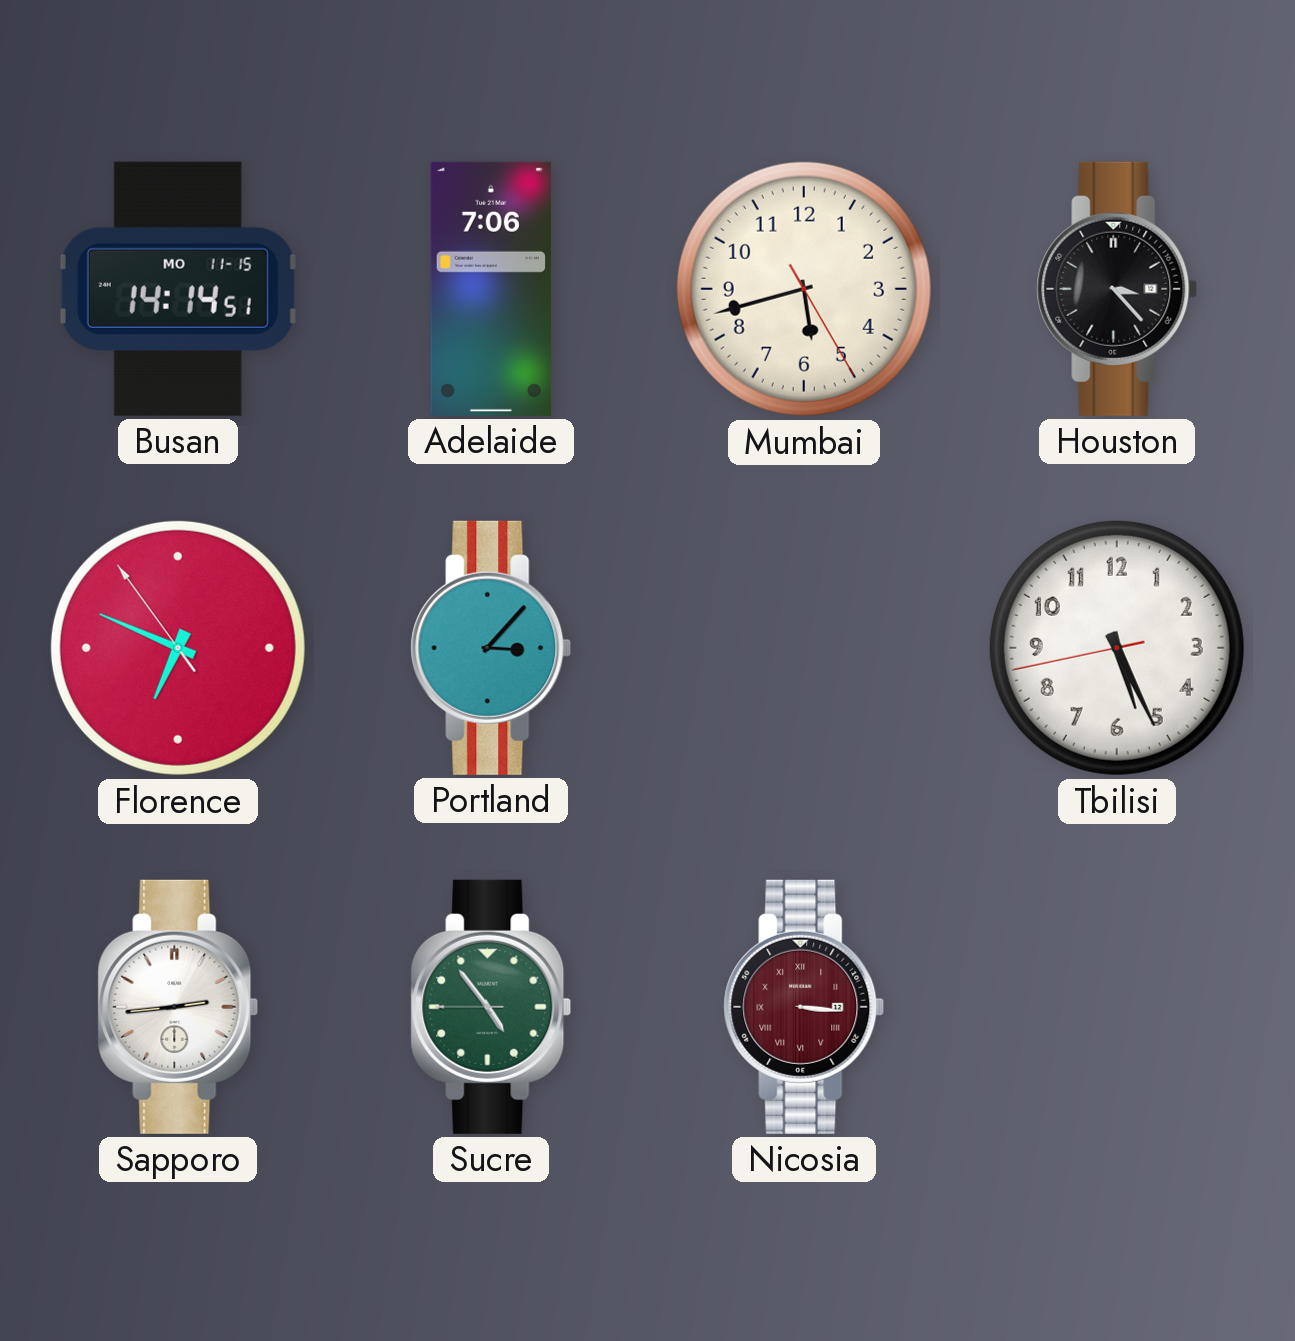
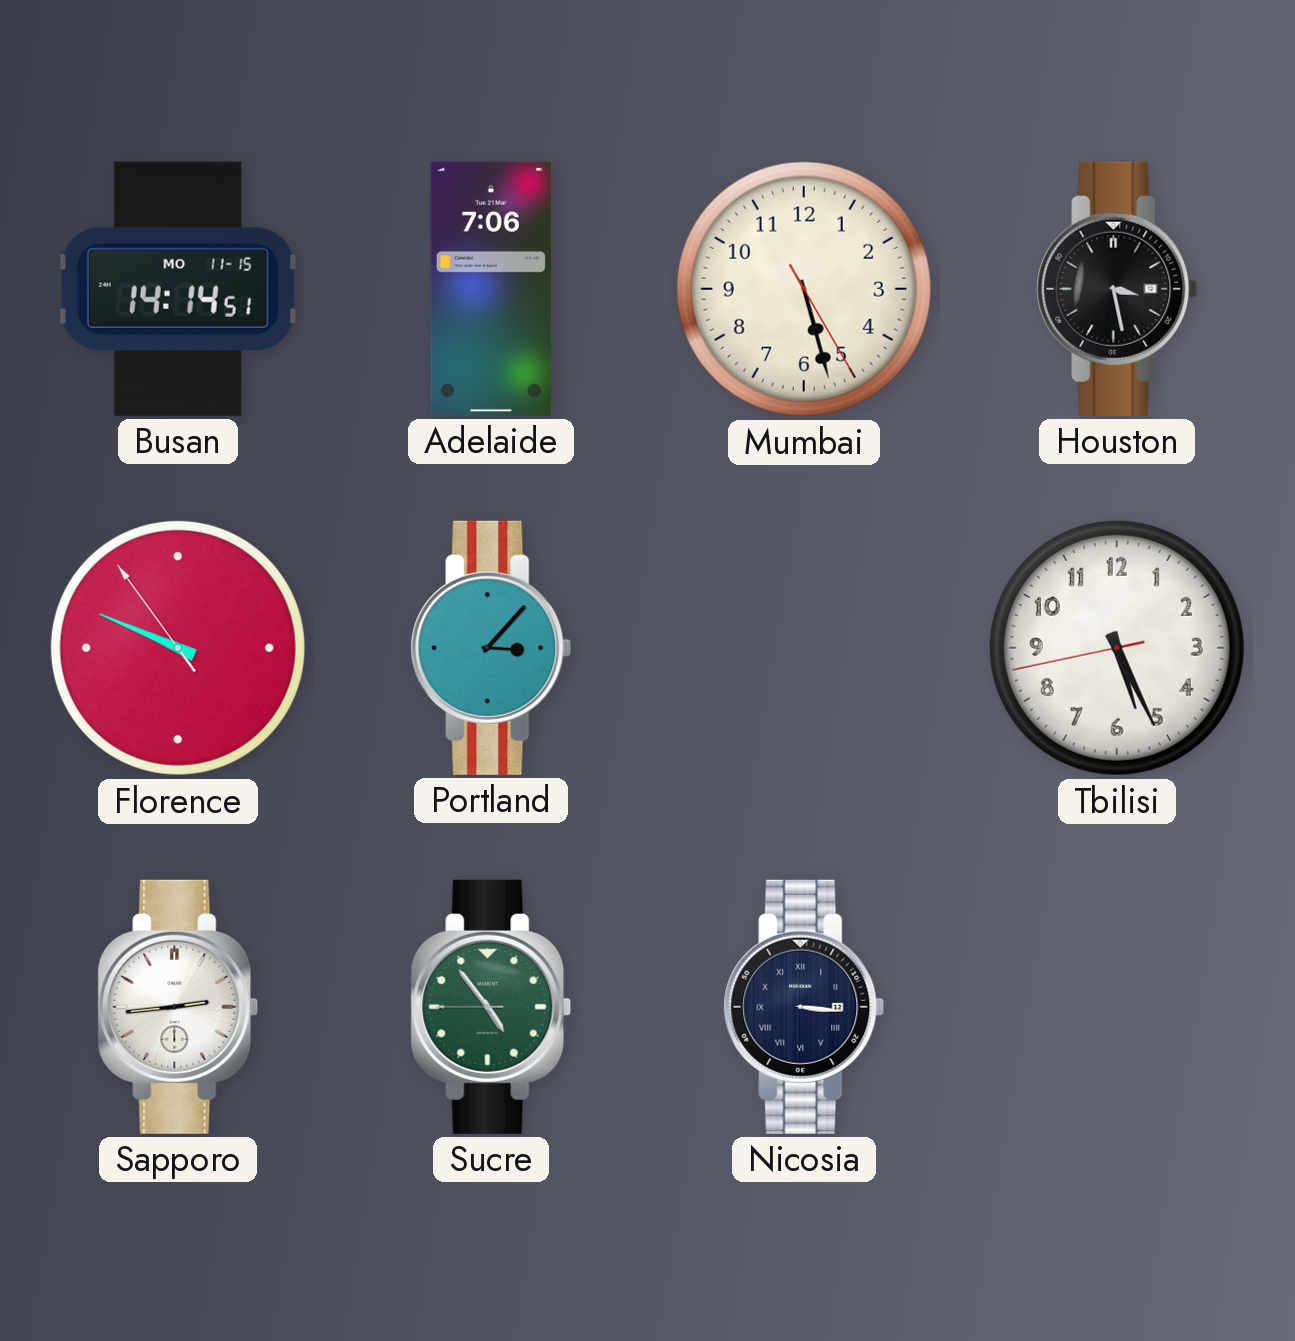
Mumbai: 5:42 -> 5:27
Houston: 3:23 -> 3:28
Florence: 6:48 -> 9:48
Nicosia dial: burgundy -> navy
